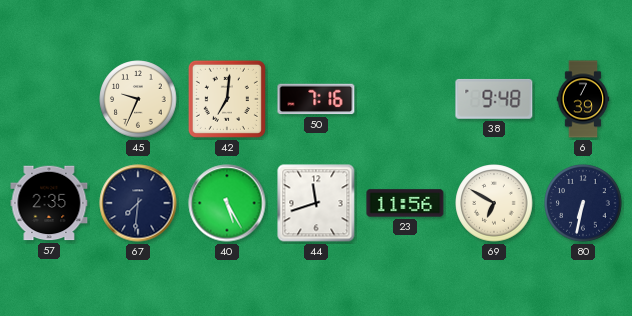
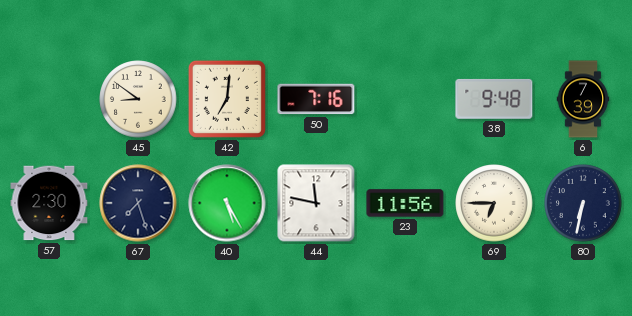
45: 9:34 -> 8:51
57: 2:35 -> 2:30
67: 7:31 -> 7:27
44: 11:42 -> 11:47
69: 6:50 -> 6:45
